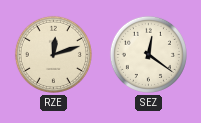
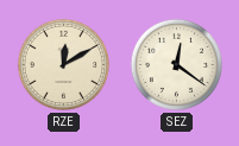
RZE: 12:12 -> 12:10
